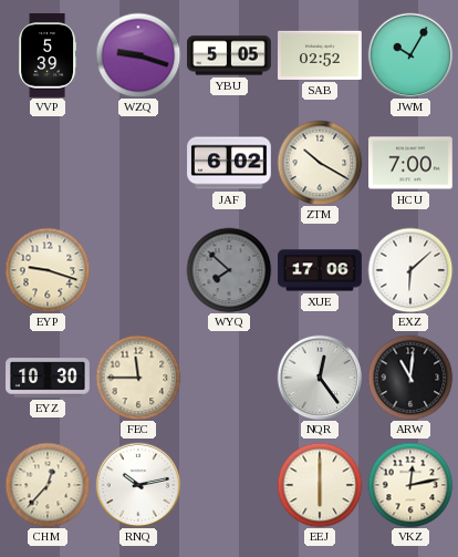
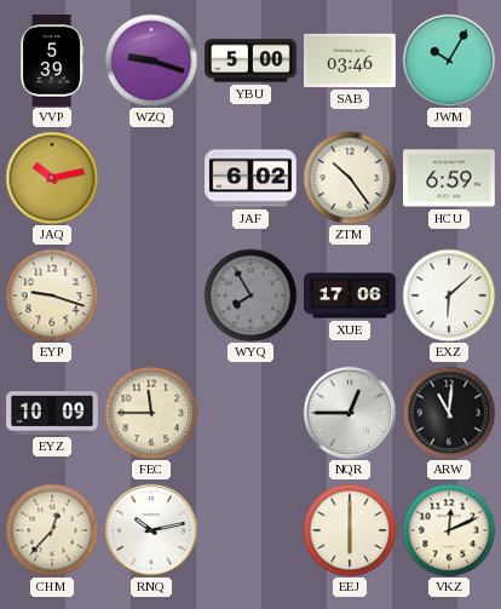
YBU: 5:05 -> 5:00
SAB: 02:52 -> 03:46
JAQ: none -> 10:13
ZTM: 10:20 -> 10:24
HCU: 7:00 -> 6:59
WYQ: 7:52 -> 7:55
EYZ: 10:30 -> 10:09
NQR: 12:24 -> 12:45
VKZ: 12:13 -> 12:11
